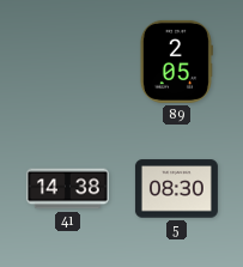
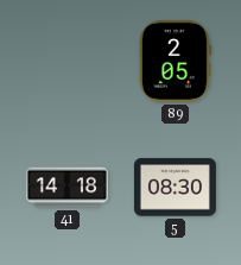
41: 14:38 -> 14:18
